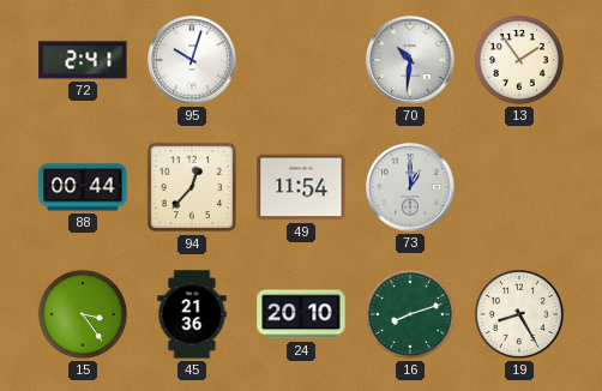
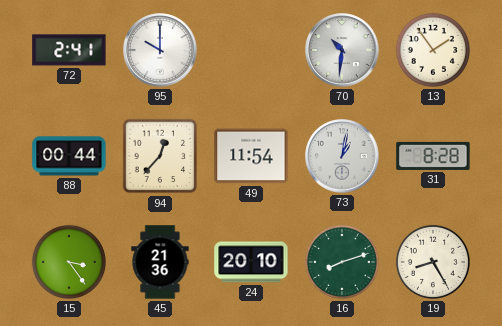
95: 10:03 -> 10:00
73: 1:00 -> 1:02
31: none -> 8:28
